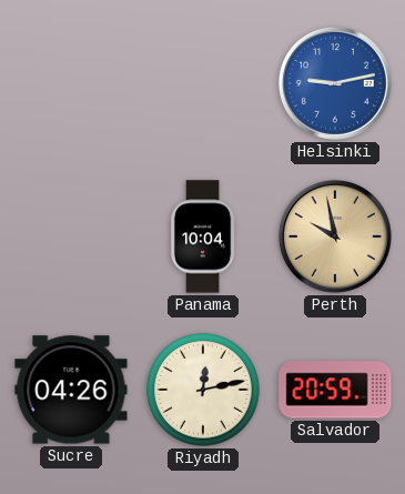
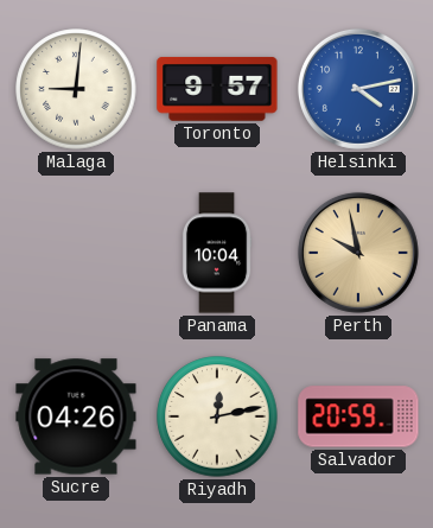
Malaga: none -> 9:01
Toronto: none -> 9:57
Helsinki: 9:13 -> 4:13
